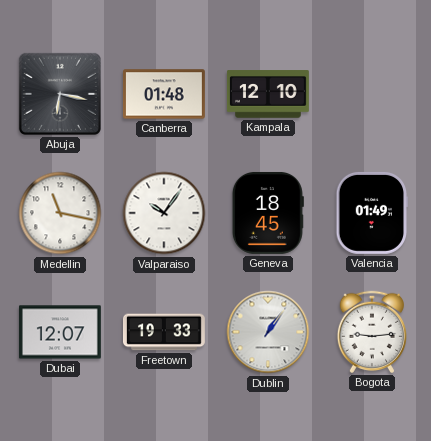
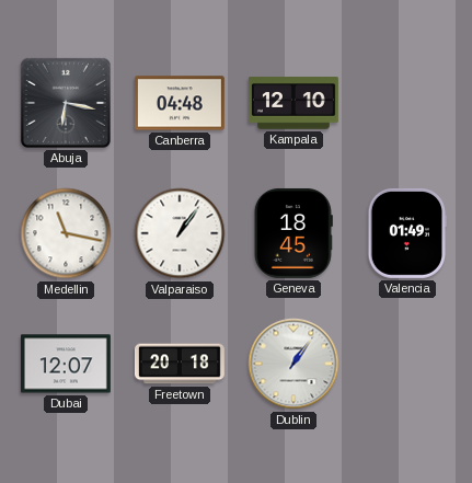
Canberra: 01:48 -> 04:48
Valparaiso: 10:06 -> 1:06
Freetown: 19:33 -> 20:18
Bogota: 9:14 -> none
